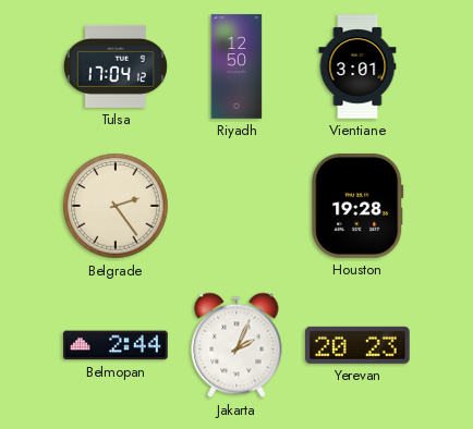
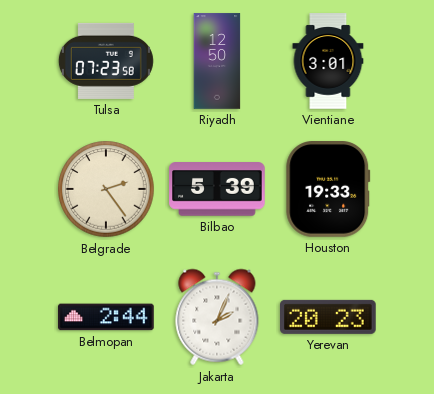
Tulsa: 17:04 -> 07:23
Bilbao: none -> 5:39
Houston: 19:28 -> 19:33
